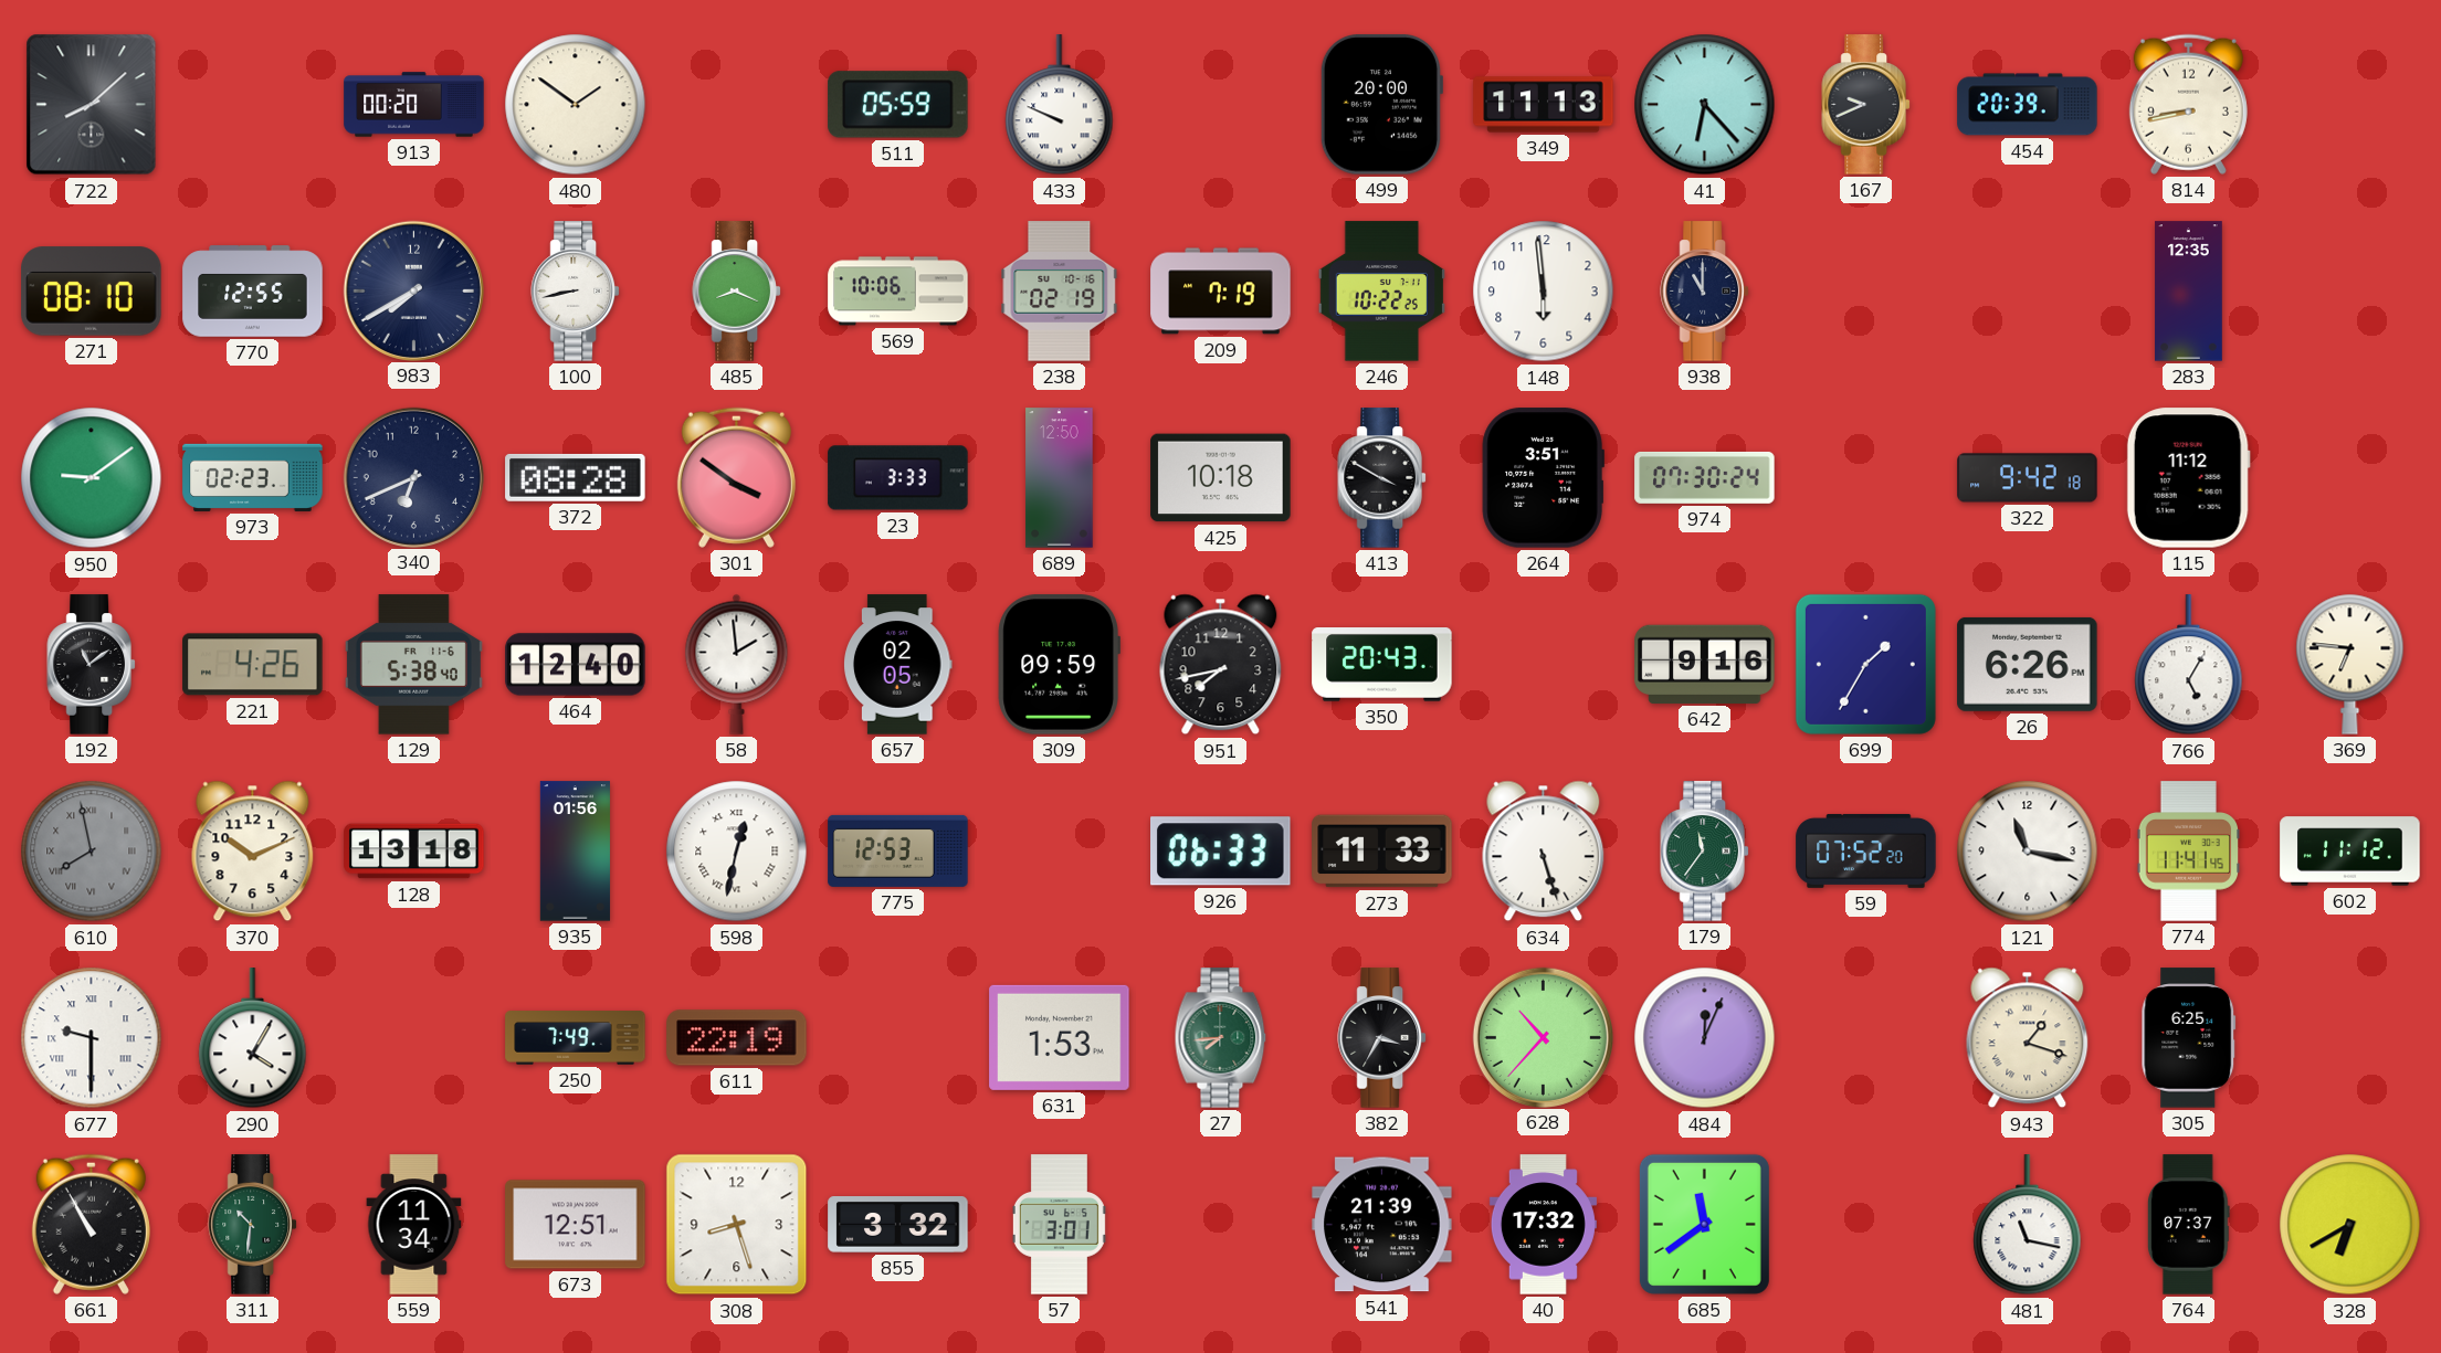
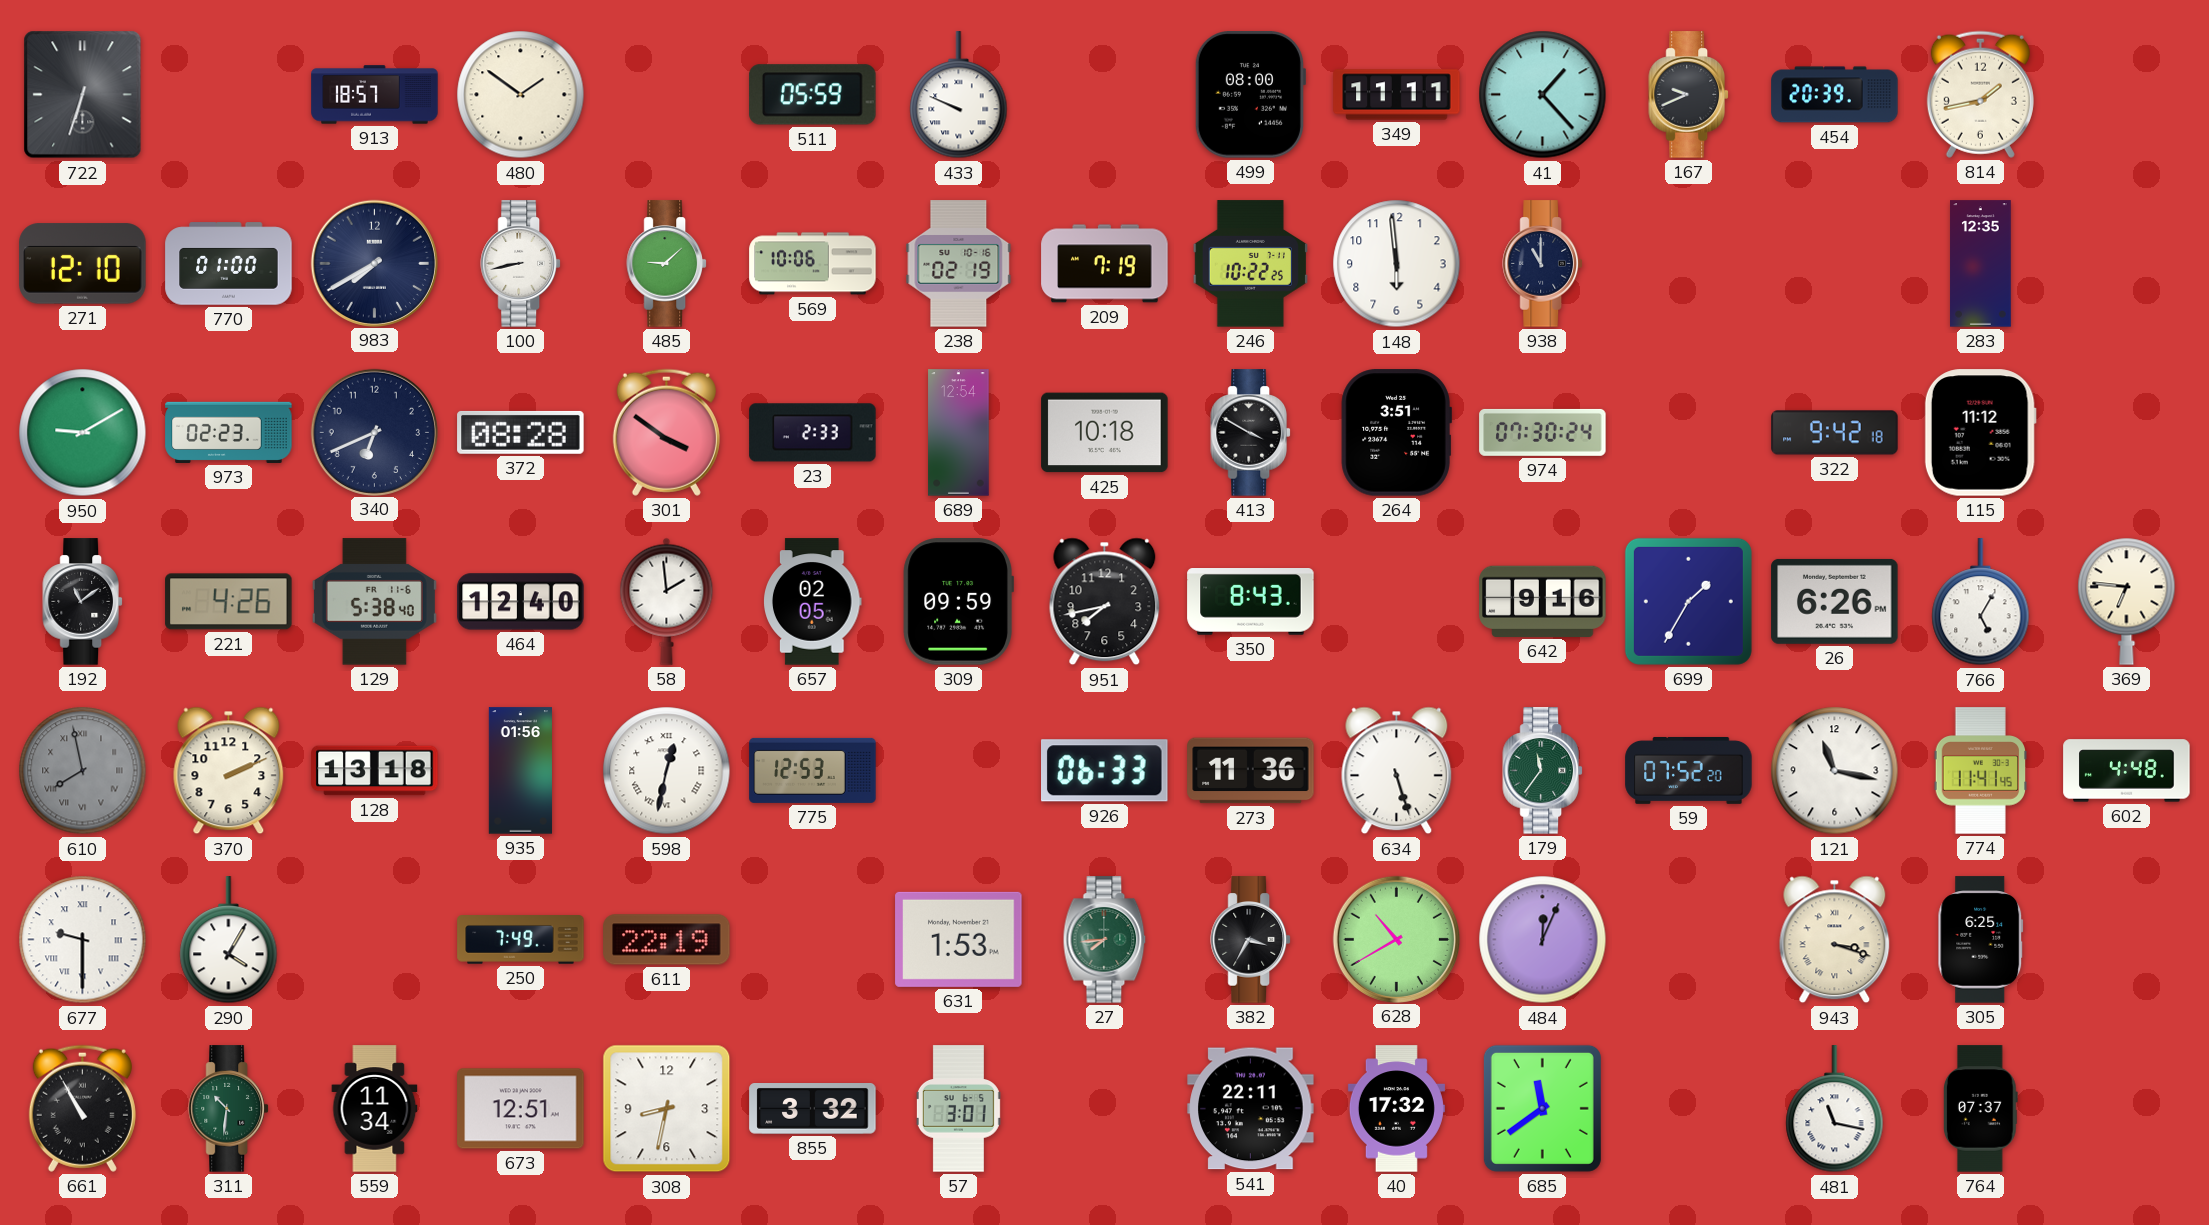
722: 8:08 -> 6:33
913: 00:20 -> 18:57
499: 20:00 -> 08:00
349: 11:13 -> 11:11
41: 6:23 -> 1:23
814: 8:43 -> 1:43
271: 08:10 -> 12:10
770: 12:55 -> 01:00
485: 8:19 -> 9:08
950: 9:09 -> 9:10
23: 3:33 -> 2:33
689: 12:50 -> 12:54
350: 20:43 -> 8:43
370: 10:11 -> 2:11
273: 11:33 -> 11:36
602: 11:12 -> 4:48
628: 10:37 -> 10:40
943: 1:18 -> 3:18
308: 8:27 -> 8:32
541: 21:39 -> 22:11
328: 6:40 -> none
